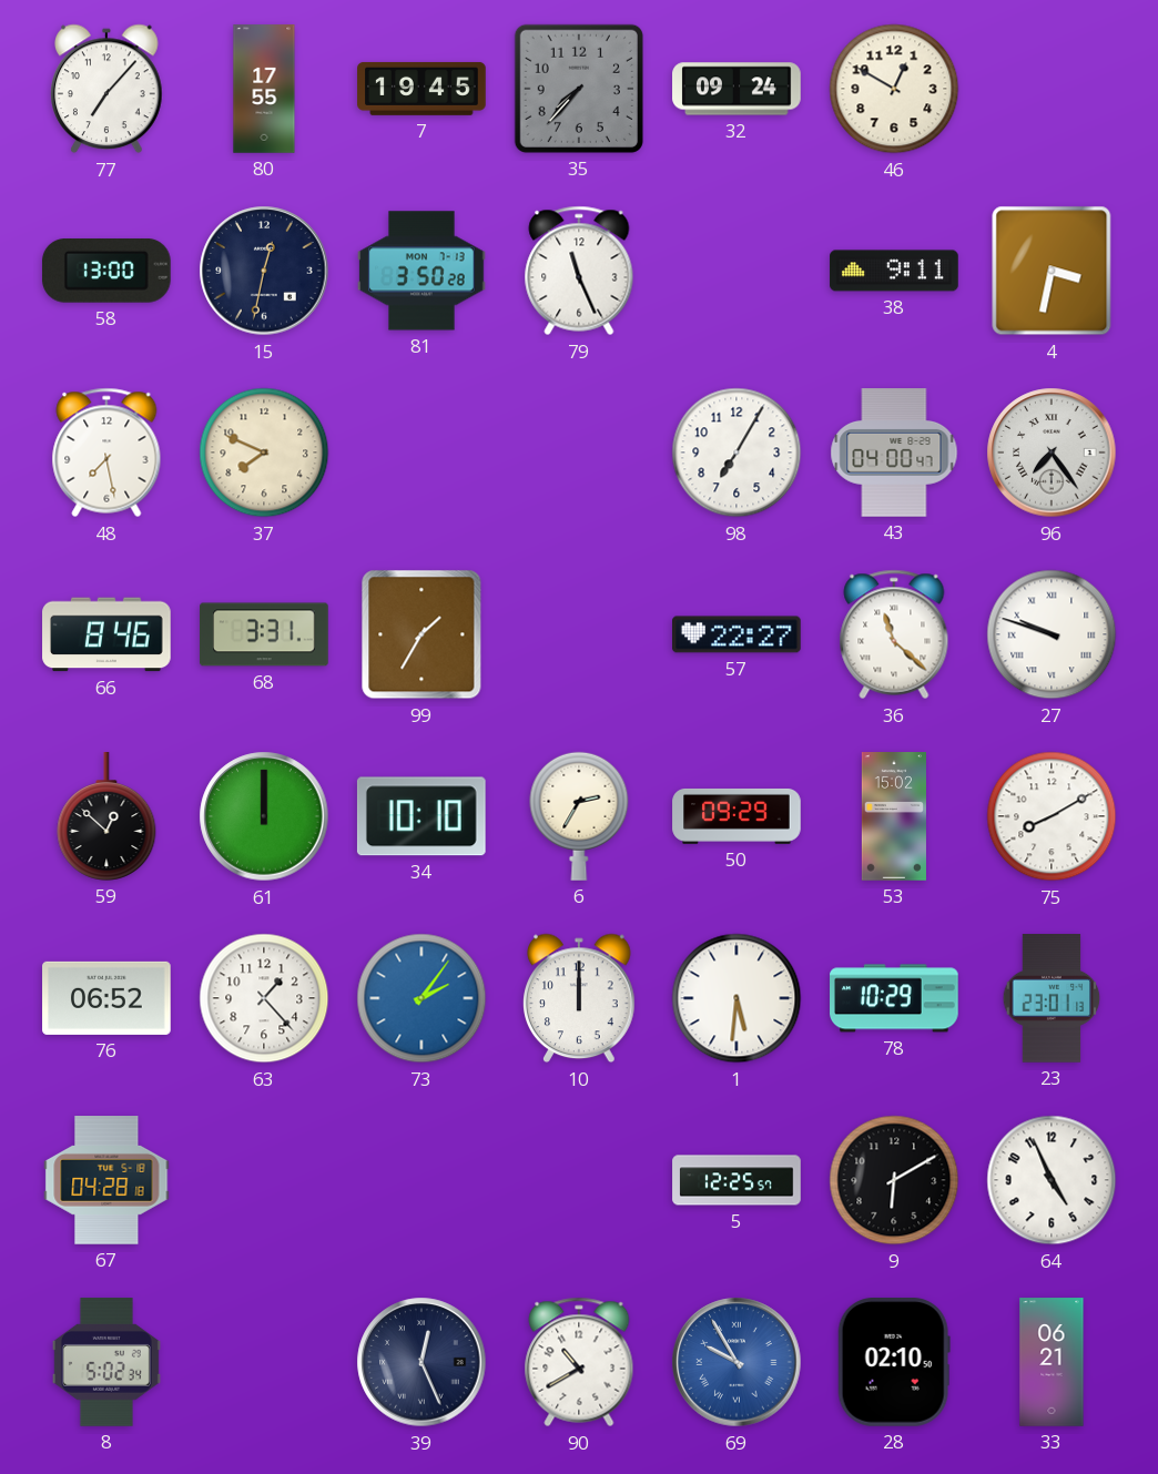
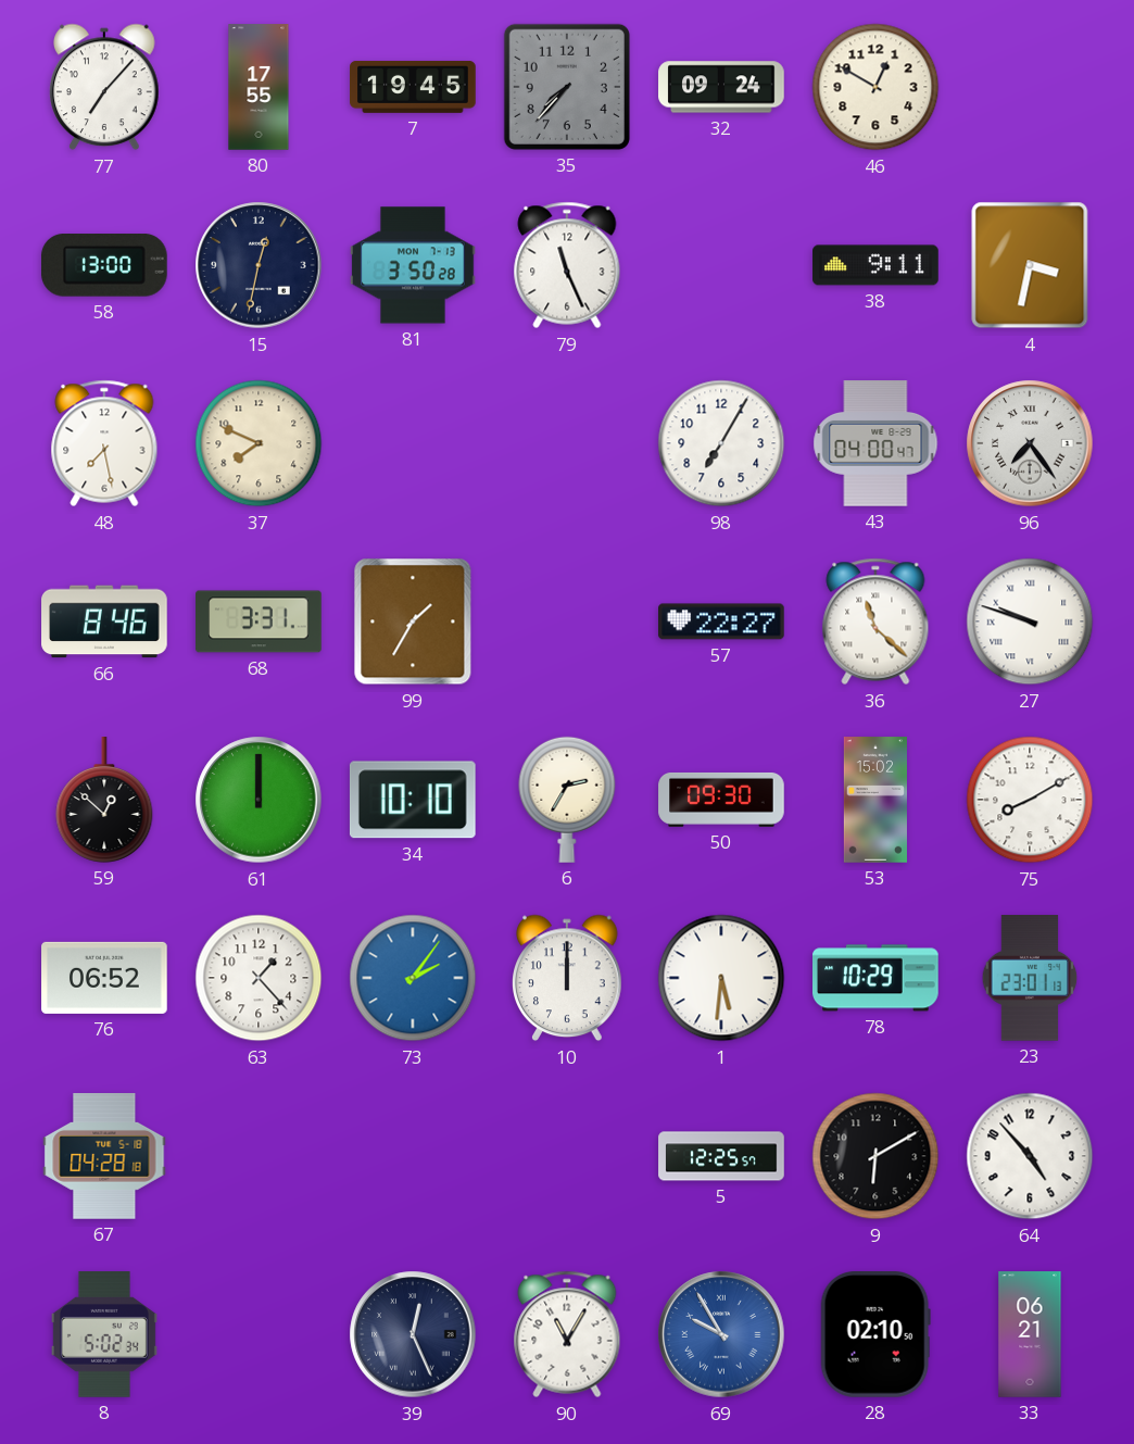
50: 09:29 -> 09:30
64: 4:56 -> 4:53
90: 10:40 -> 11:05
